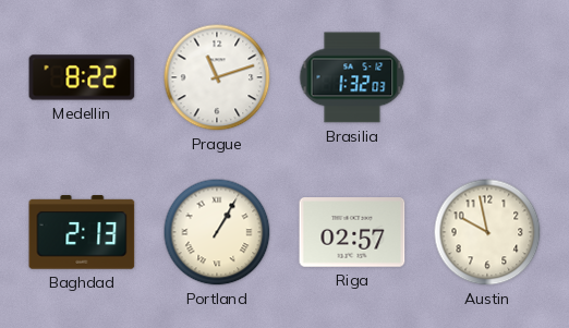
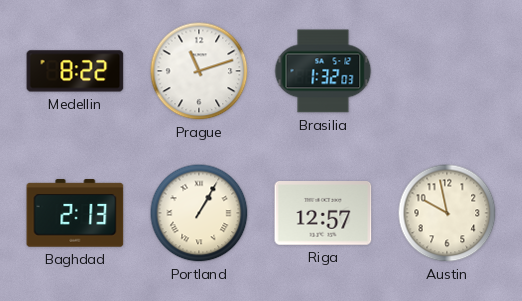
Riga: 02:57 -> 12:57
